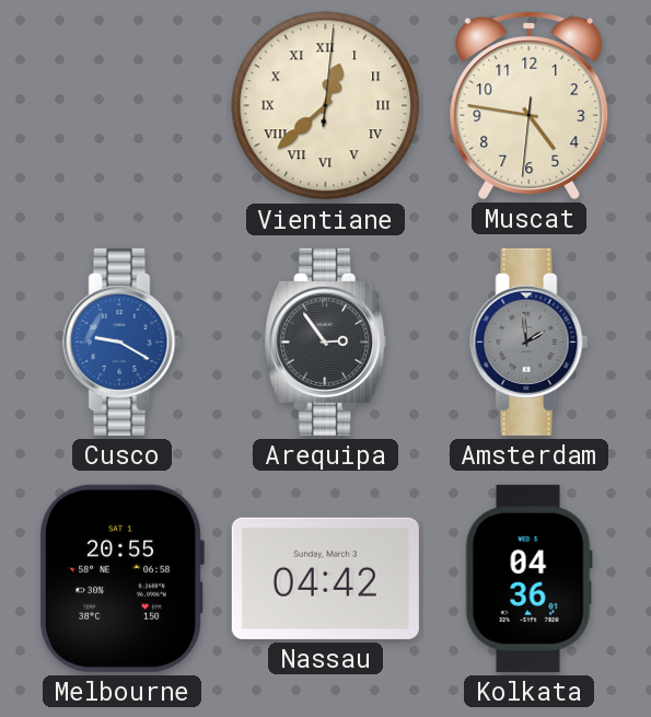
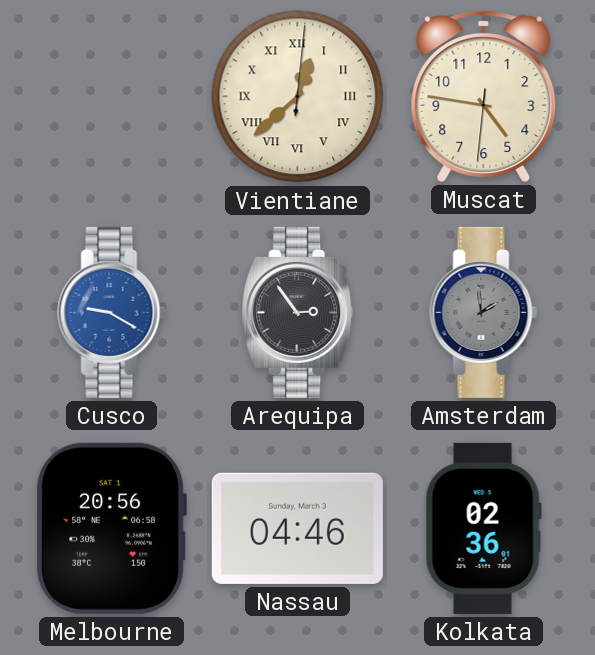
Melbourne: 20:55 -> 20:56
Nassau: 04:42 -> 04:46
Kolkata: 04:36 -> 02:36
